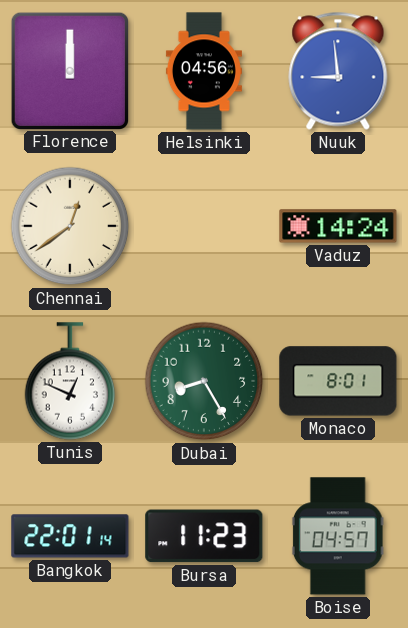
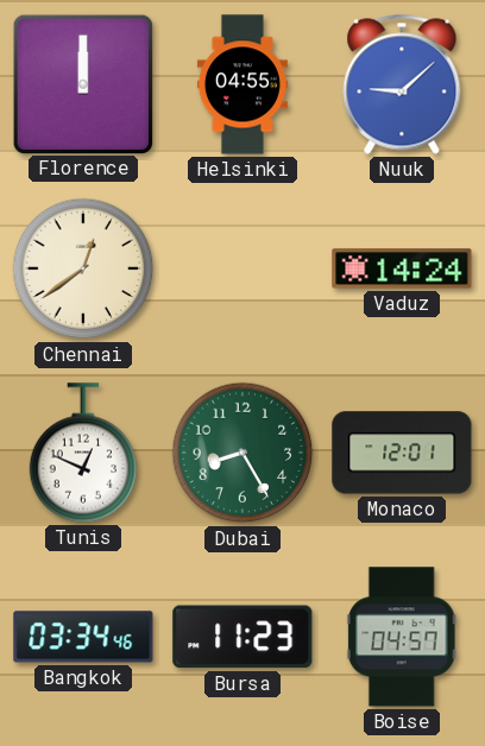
Helsinki: 04:56 -> 04:55
Nuuk: 8:59 -> 9:08
Monaco: 8:01 -> 12:01
Bangkok: 22:01 -> 03:34
